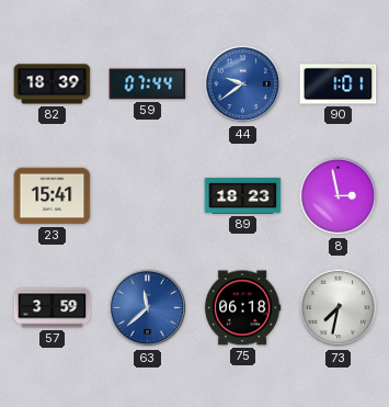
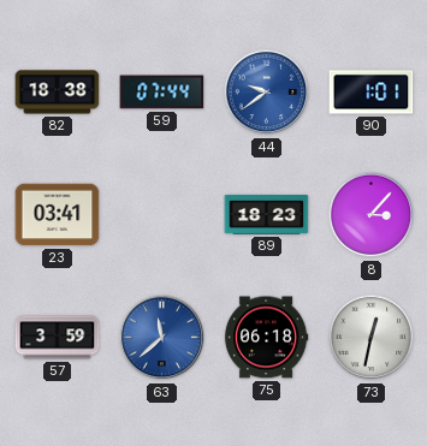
82: 18:39 -> 18:38
23: 15:41 -> 03:41
8: 2:58 -> 3:07
73: 7:32 -> 12:32
